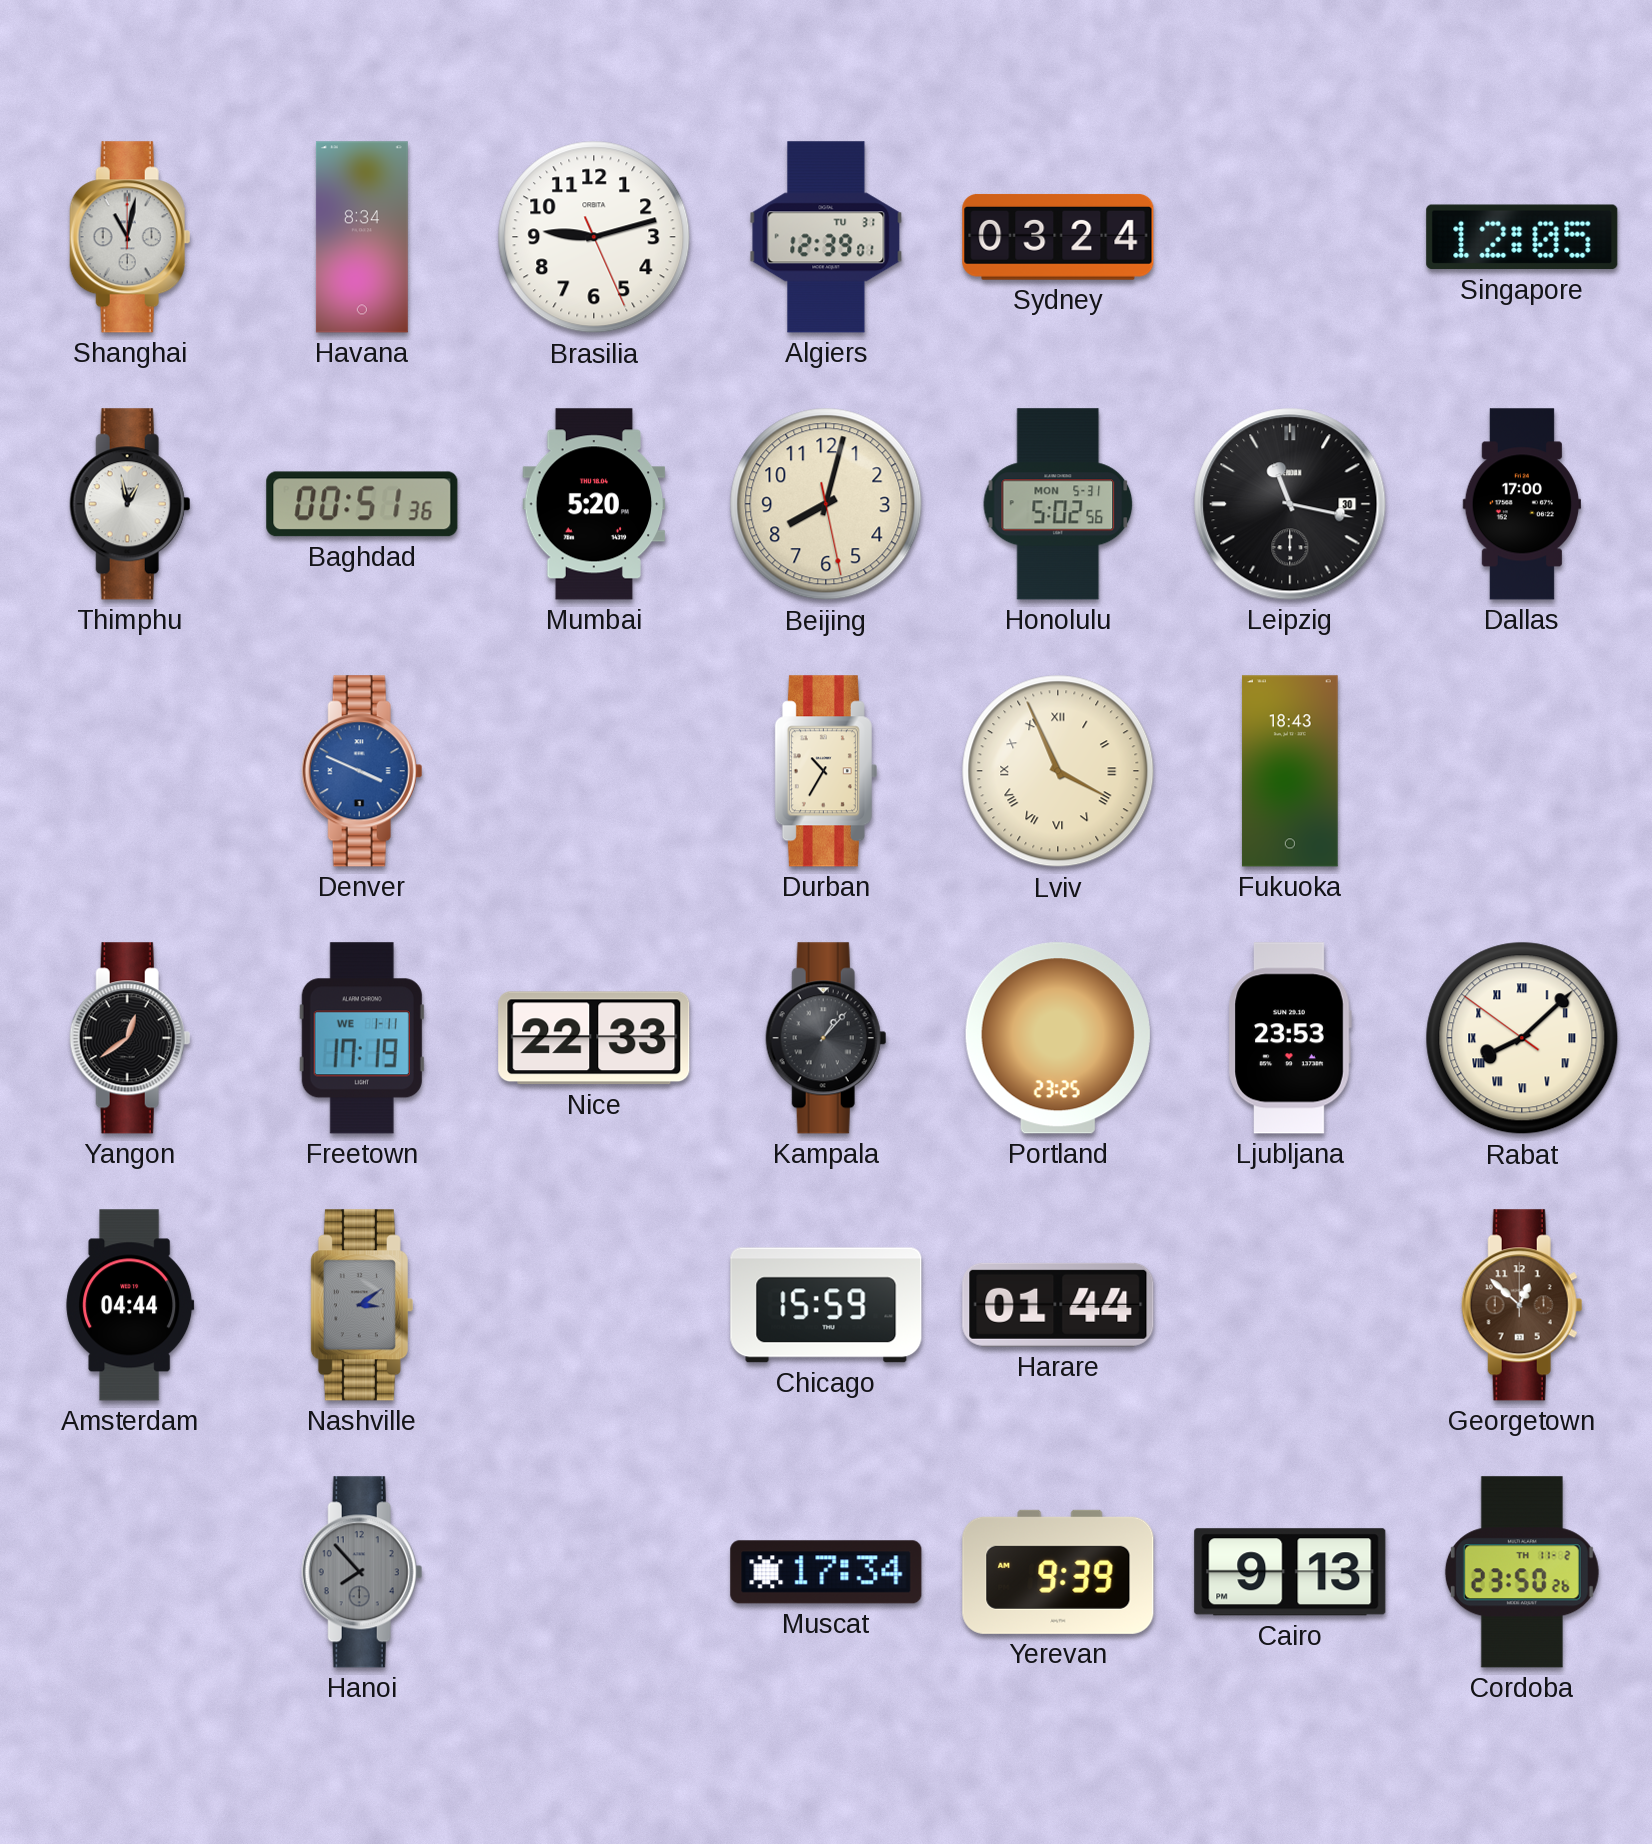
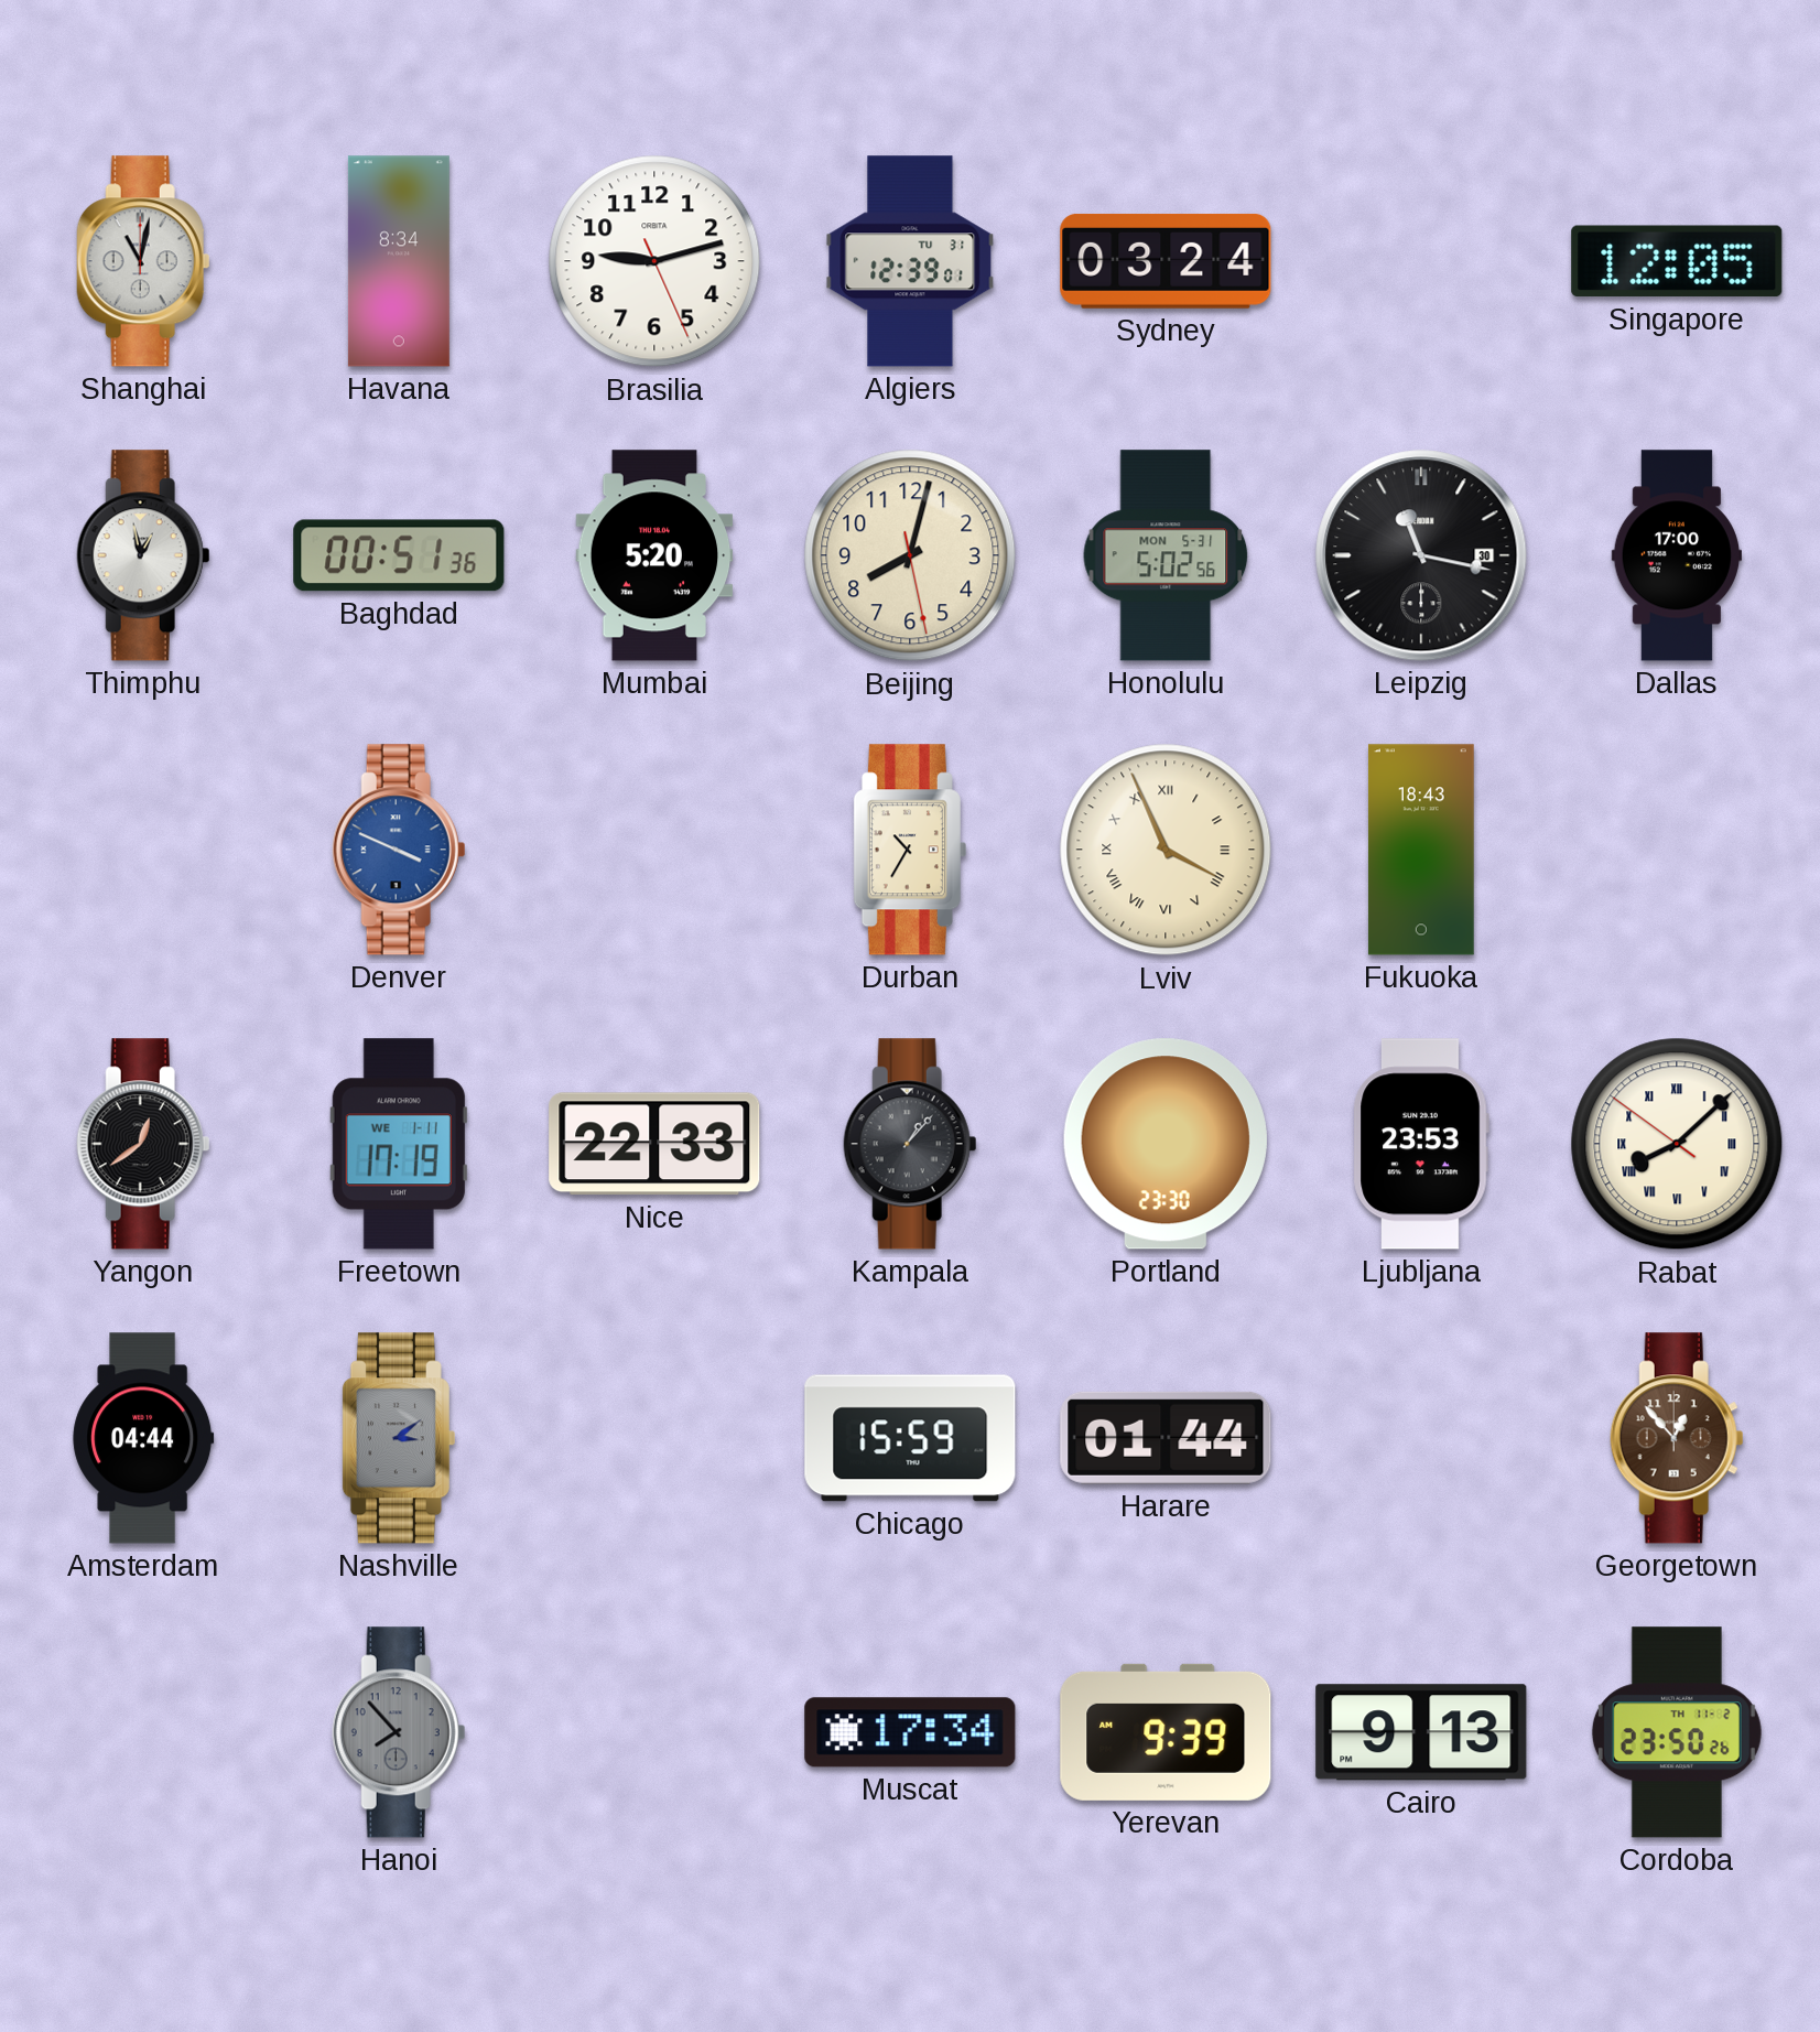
Portland: 23:25 -> 23:30
Georgetown: 12:52 -> 12:53
